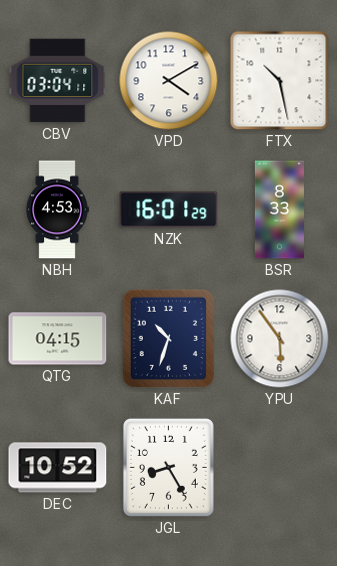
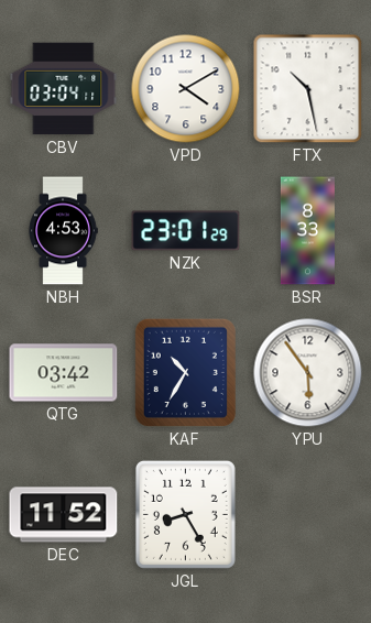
NZK: 16:01 -> 23:01
QTG: 04:15 -> 03:42
KAF: 10:33 -> 10:35
DEC: 10:52 -> 11:52
